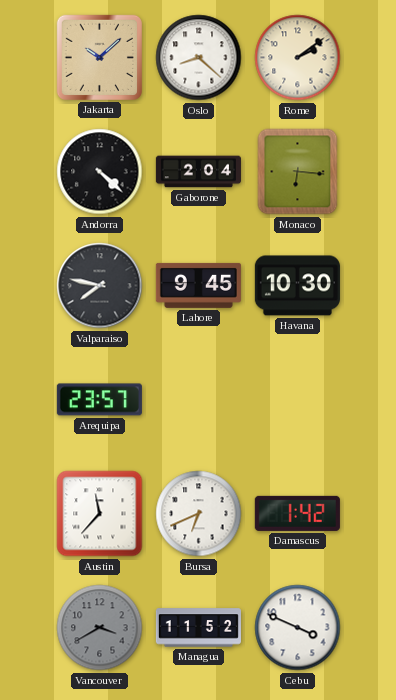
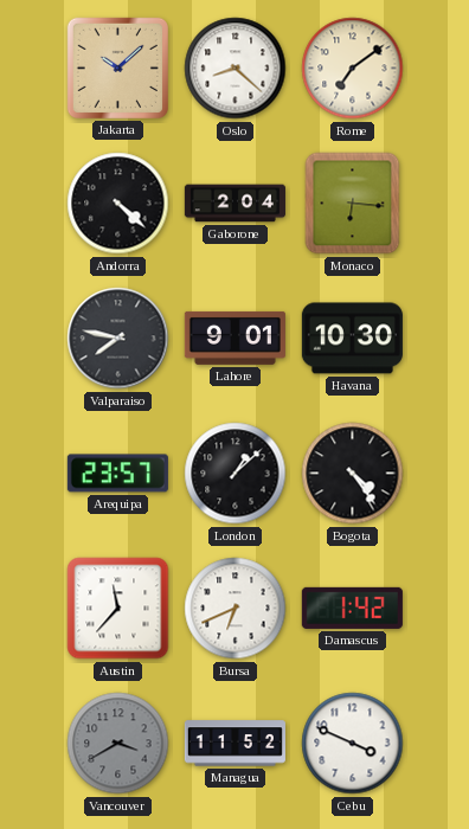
Rome: 2:09 -> 7:09
Lahore: 9:45 -> 9:01
London: none -> 1:08
Bogota: none -> 4:24
